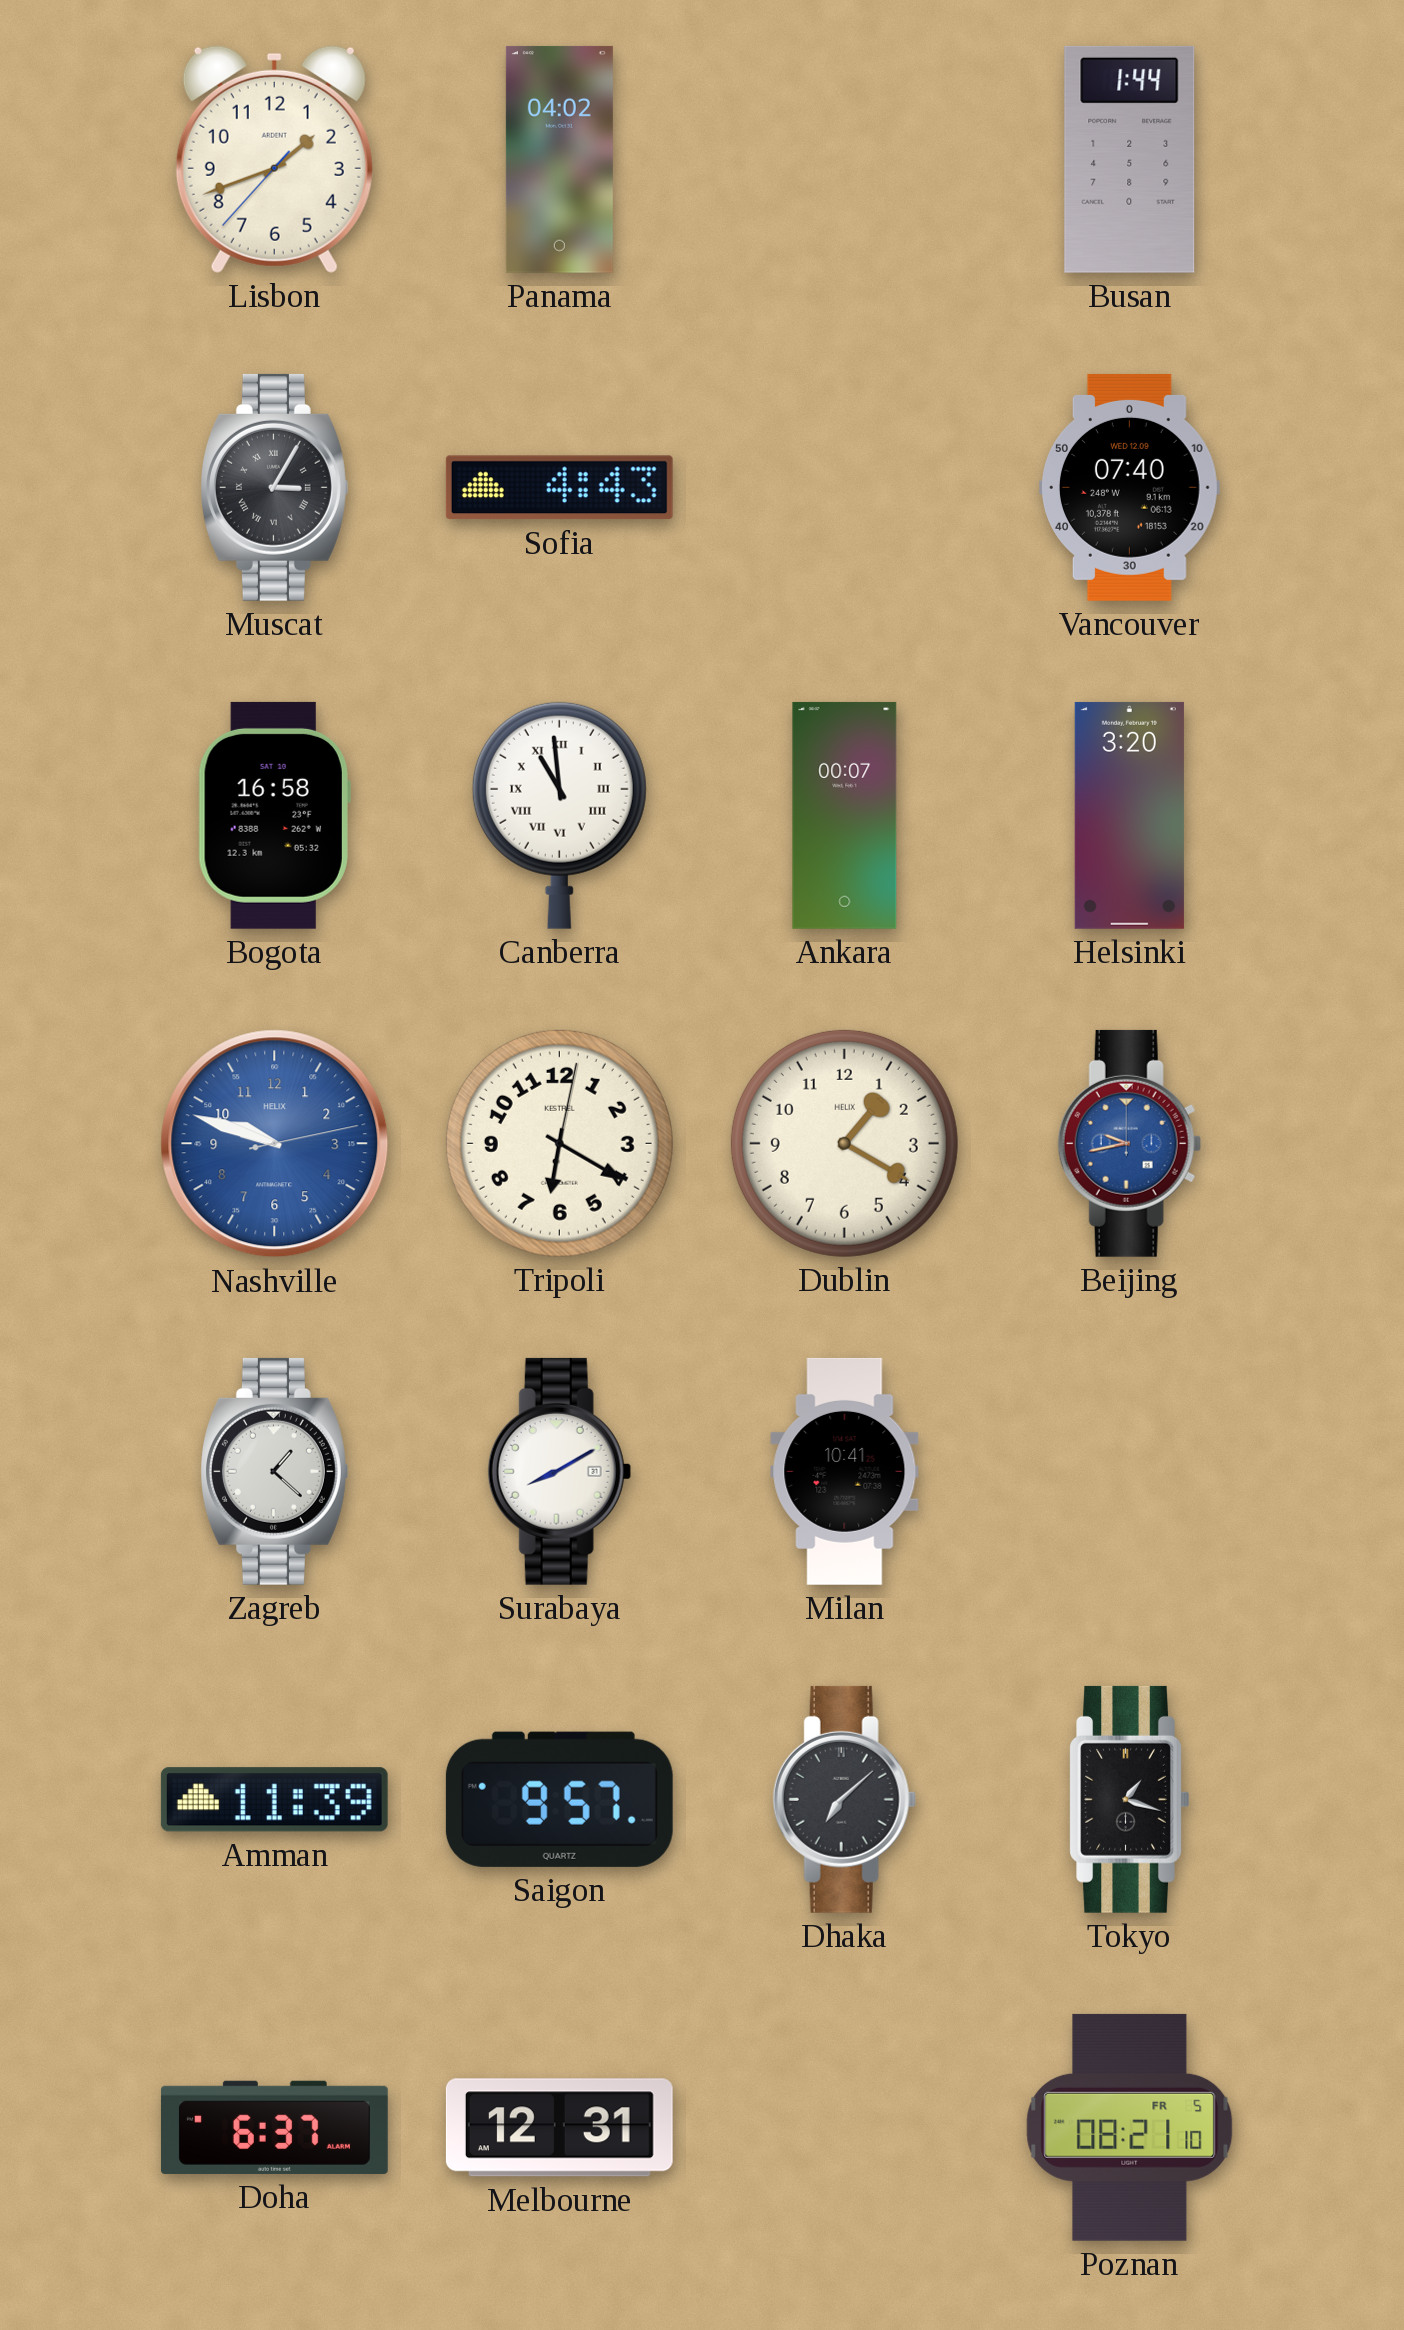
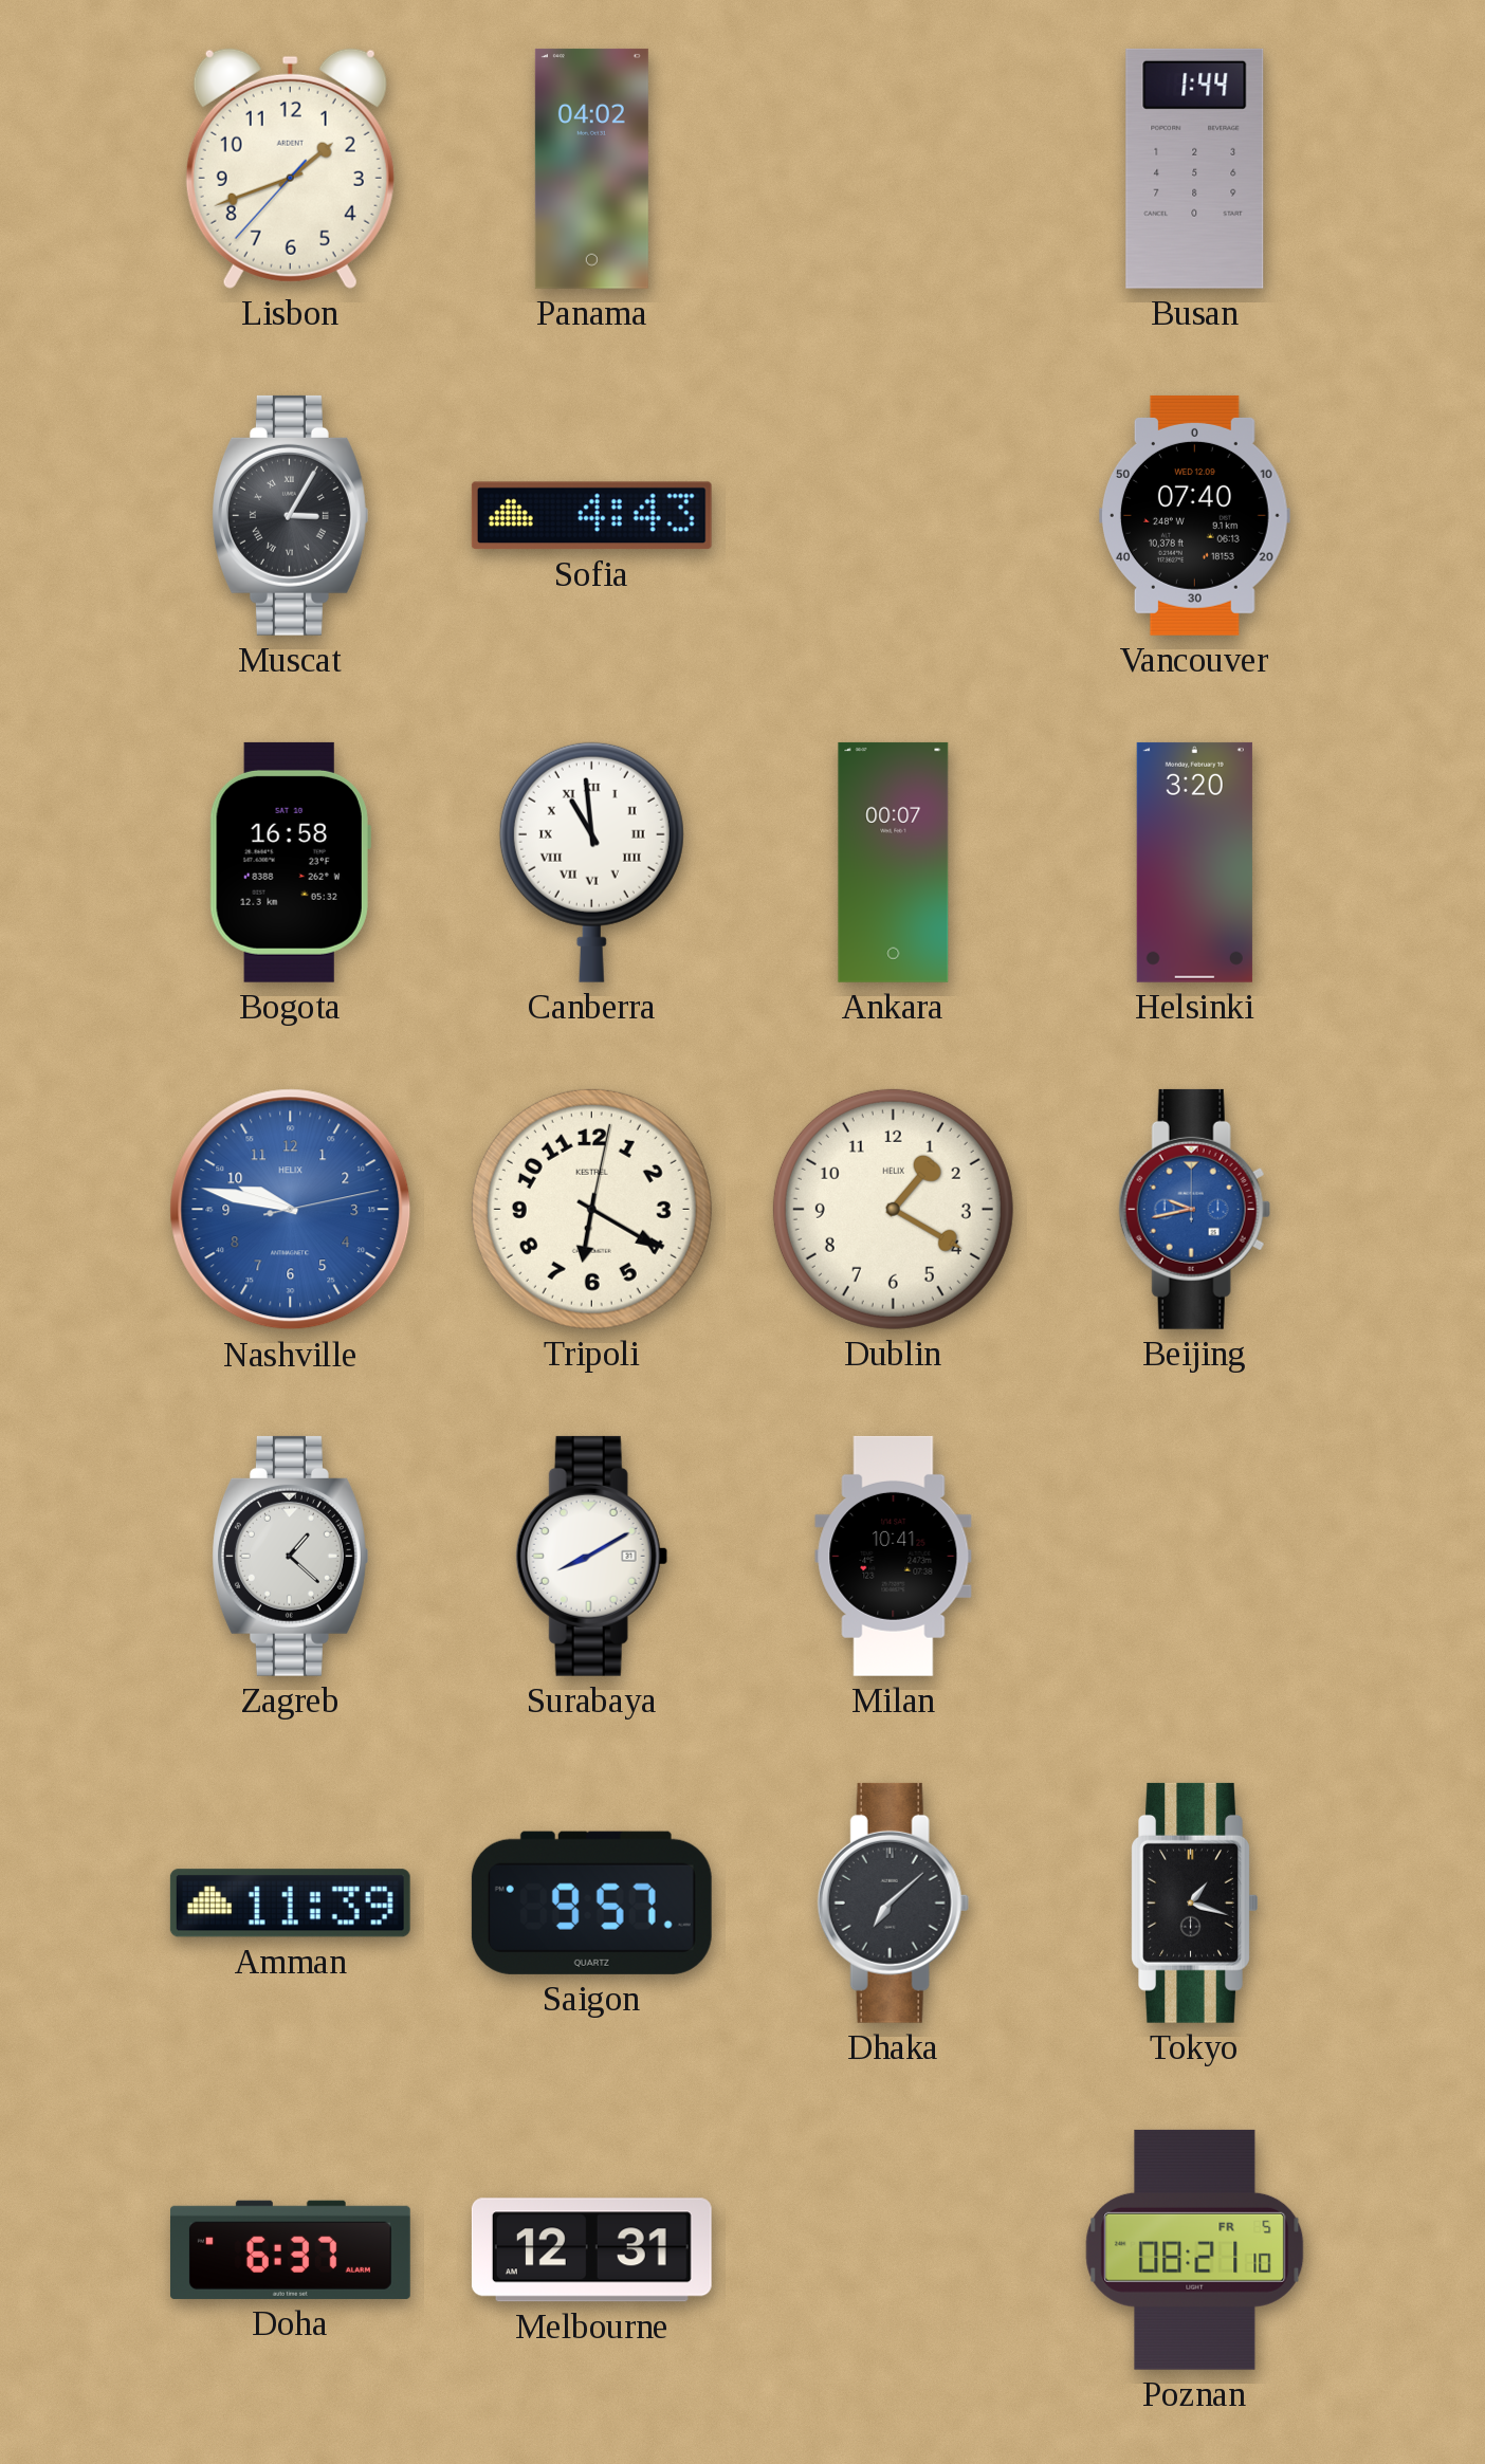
Nashville: 9:48 -> 9:47
